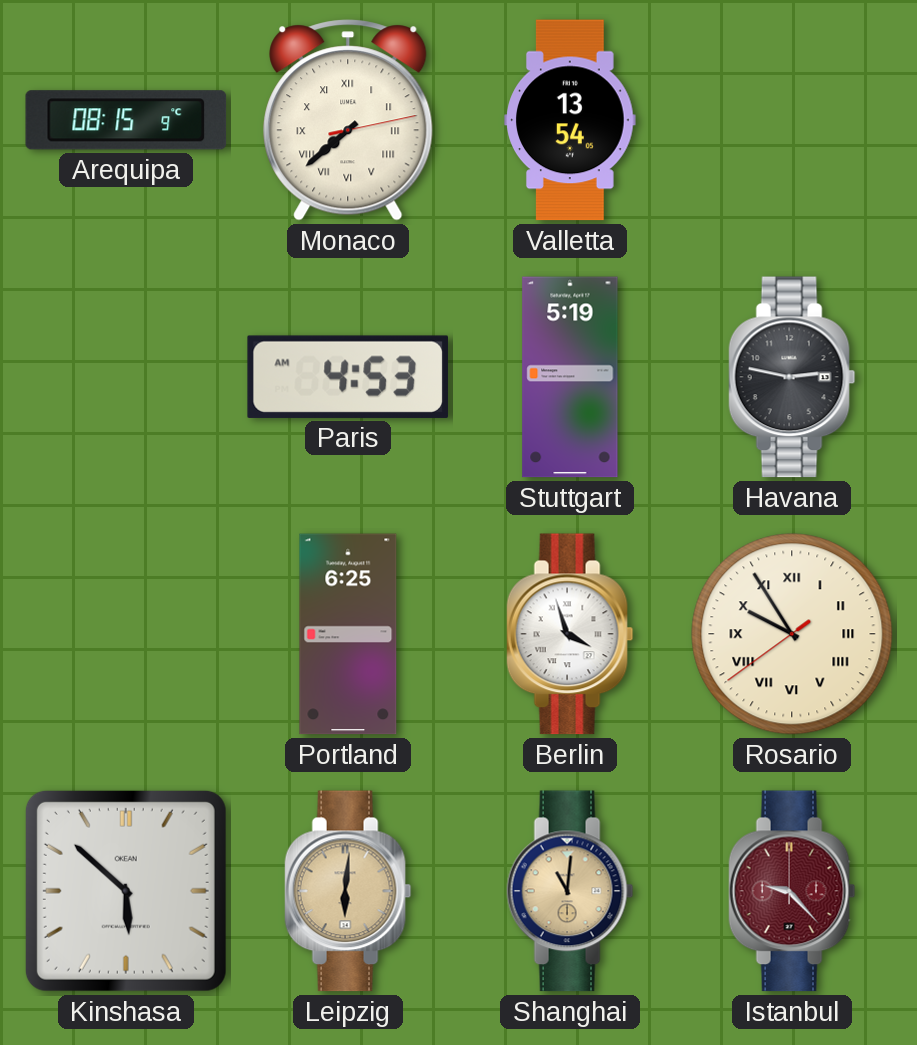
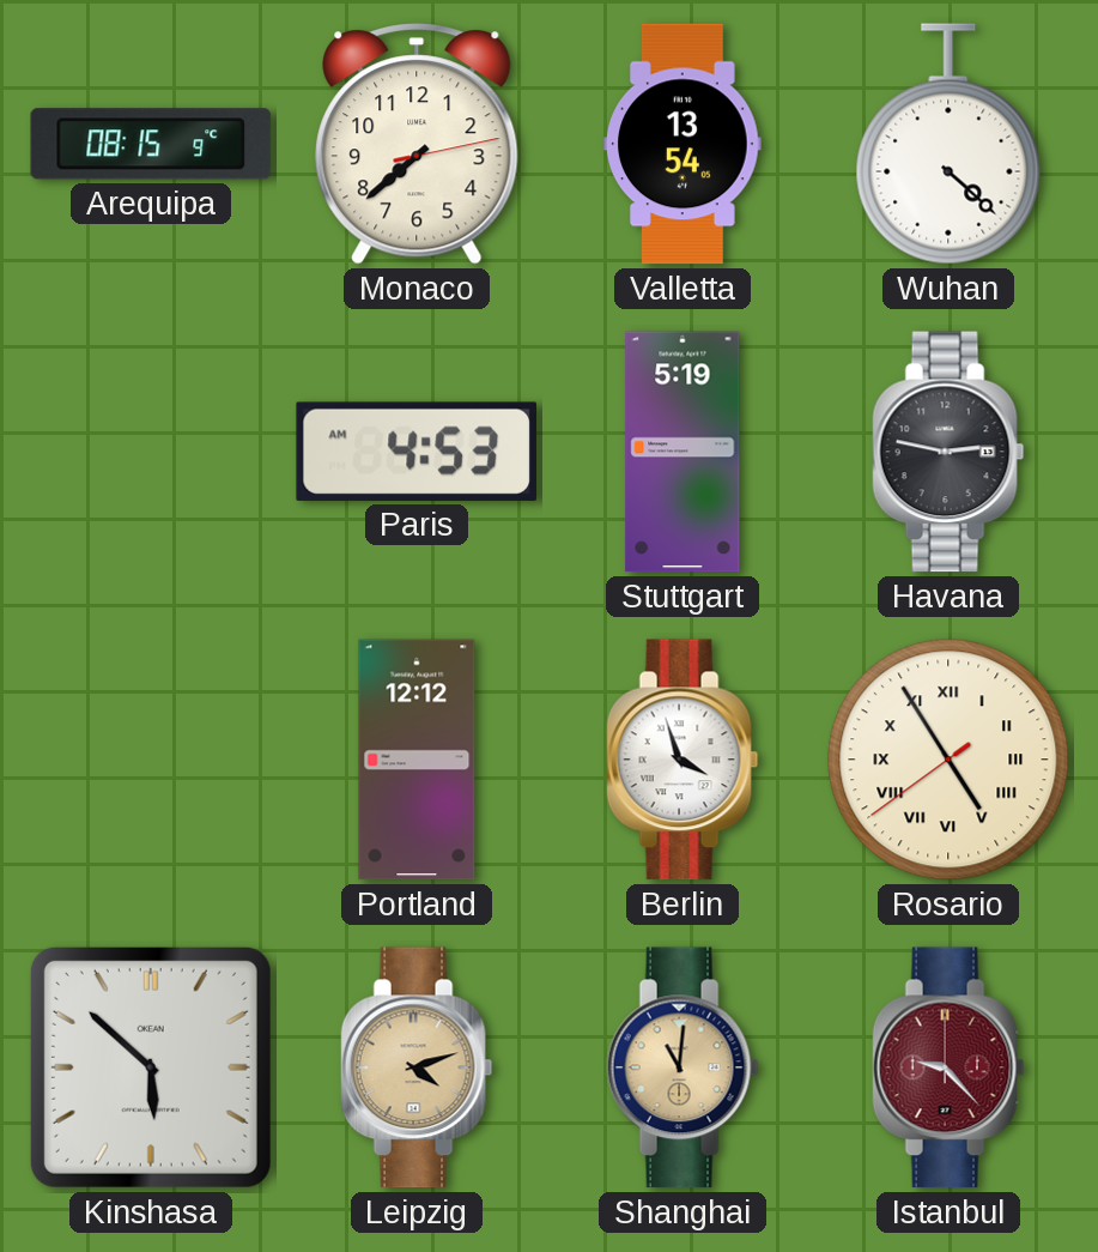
Monaco numerals: Roman -> Arabic
Wuhan: none -> 4:22
Portland: 6:25 -> 12:12
Rosario: 9:54 -> 4:54
Leipzig: 6:01 -> 4:12
